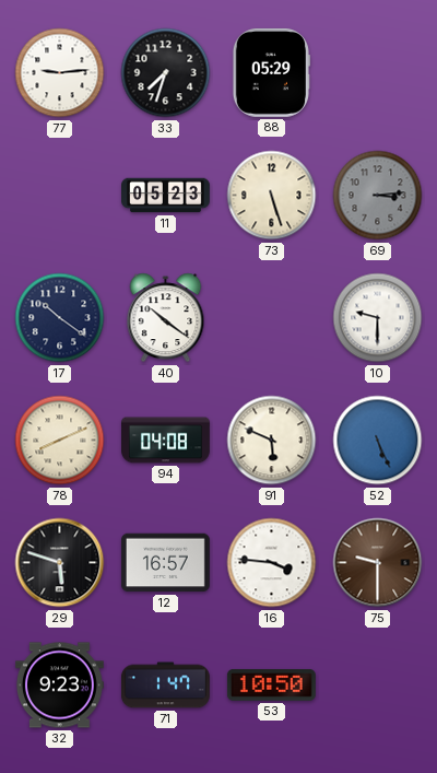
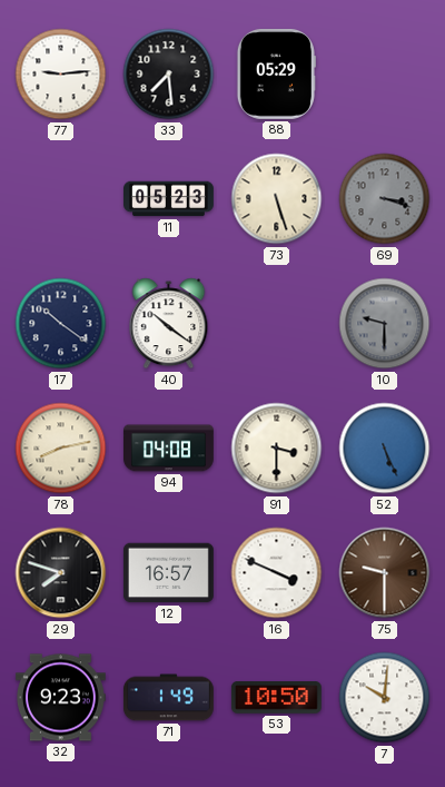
33: 7:33 -> 7:29
69: 3:14 -> 3:18
10 dial: white -> grey
78: 8:11 -> 8:13
91: 5:49 -> 3:30
29: 5:48 -> 7:48
16: 3:46 -> 3:49
71: 1:47 -> 1:49
7: none -> 10:01
